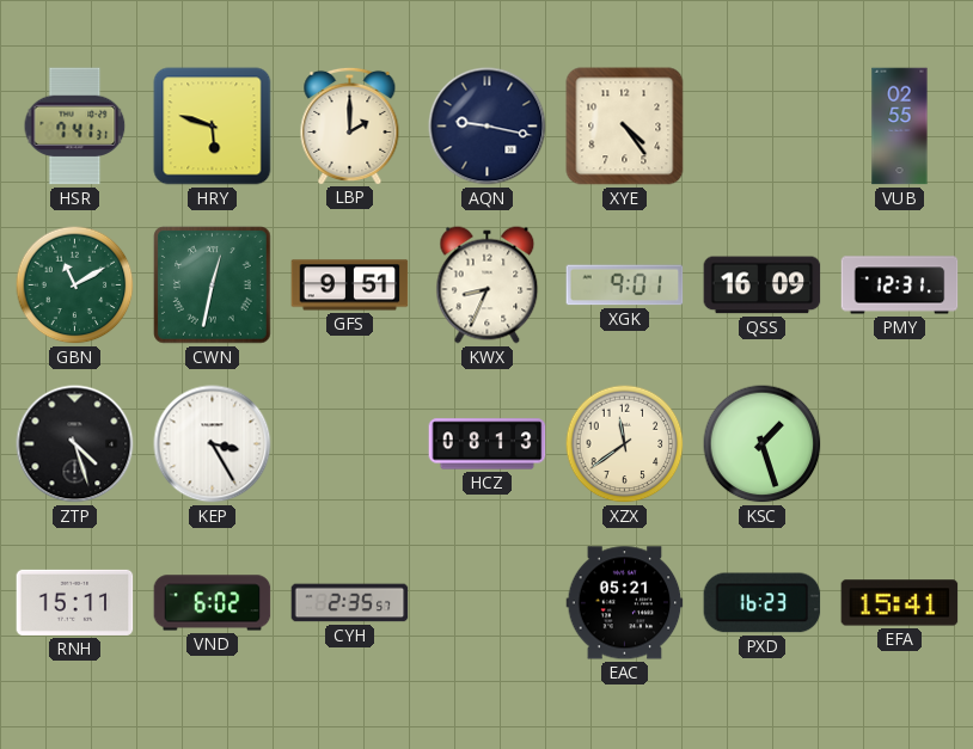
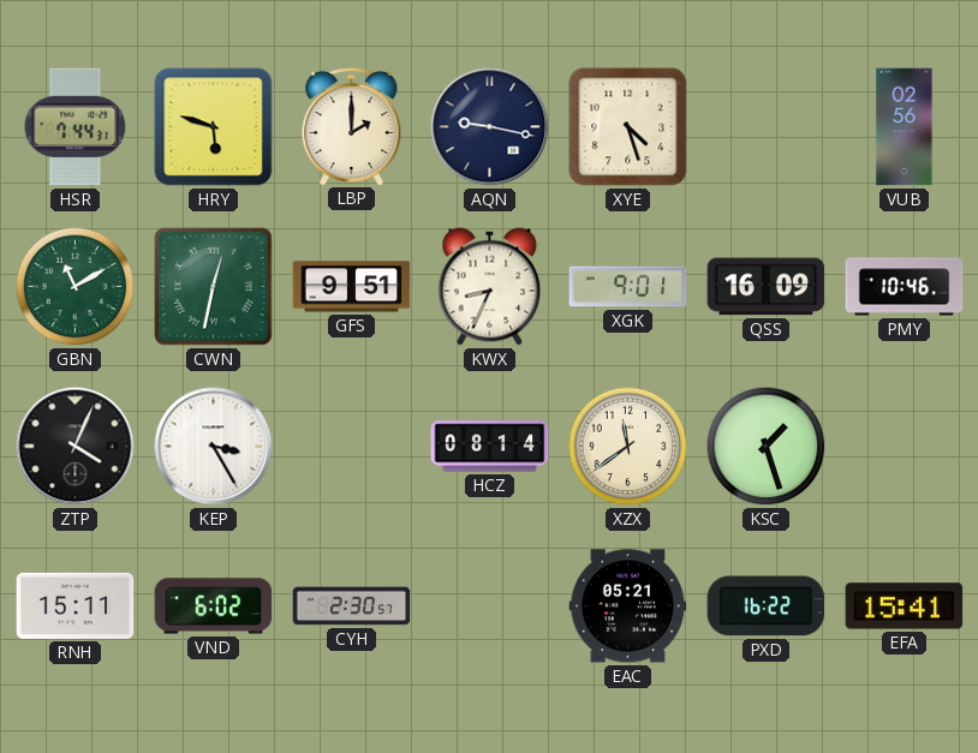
HSR: 7:41 -> 7:44
XYE: 4:24 -> 4:27
VUB: 02:55 -> 02:56
PMY: 12:31 -> 10:46
ZTP: 4:27 -> 4:04
HCZ: 08:13 -> 08:14
CYH: 2:35 -> 2:30
PXD: 16:23 -> 16:22
